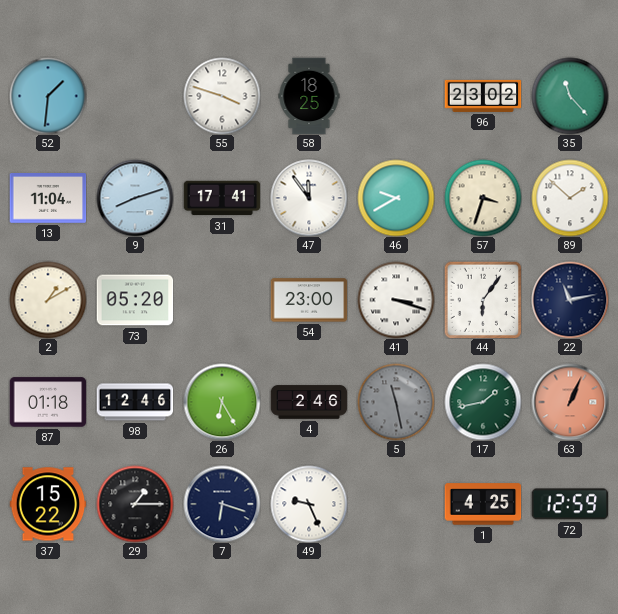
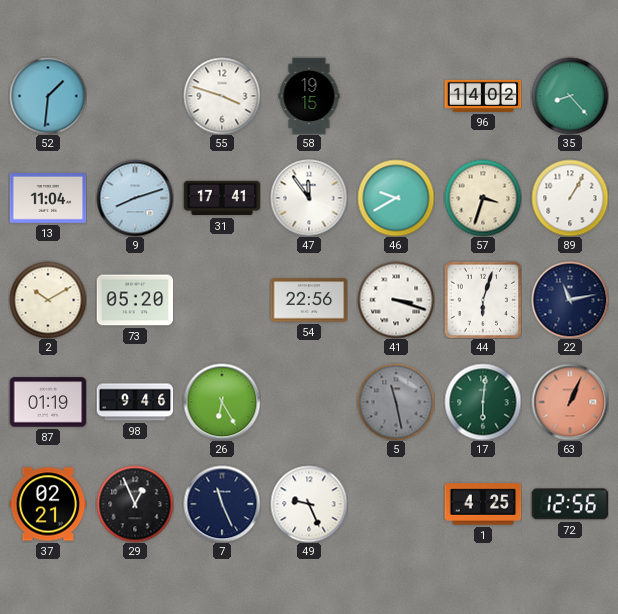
58: 18:25 -> 19:15
96: 23:02 -> 14:02
35: 11:23 -> 8:23
89: 1:52 -> 1:05
2: 1:10 -> 10:10
54: 23:00 -> 22:56
44: 6:06 -> 6:03
87: 01:18 -> 01:19
98: 12:46 -> 9:46
4: 2:46 -> none
17: 1:43 -> 6:01
37: 15:22 -> 02:21
29: 1:15 -> 12:56
7: 6:18 -> 11:26
72: 12:59 -> 12:56
